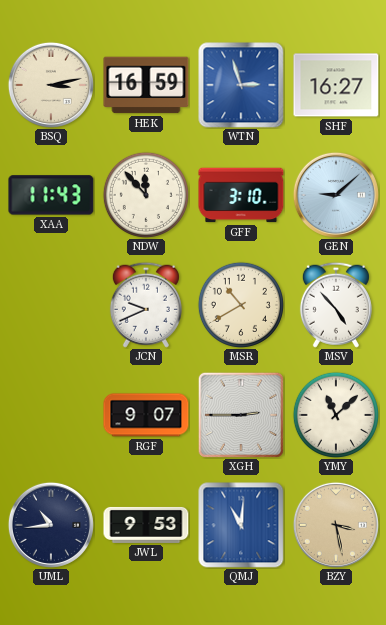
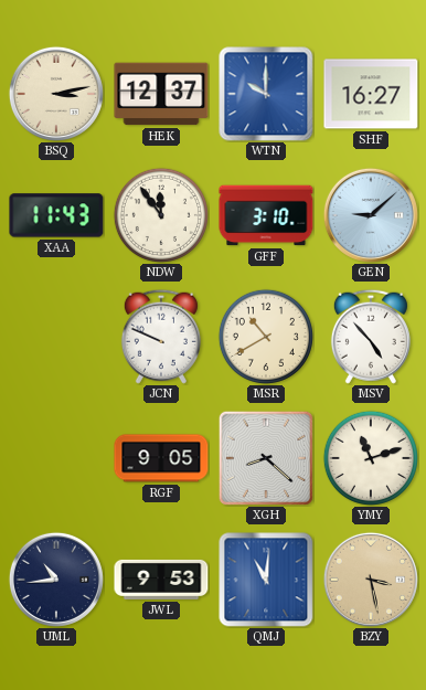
HEK: 16:59 -> 12:37
WTN: 2:57 -> 10:00
NDW: 11:53 -> 11:54
JCN: 9:41 -> 9:49
RGF: 9:07 -> 9:05
XGH: 2:45 -> 8:22
YMY: 11:08 -> 11:12
